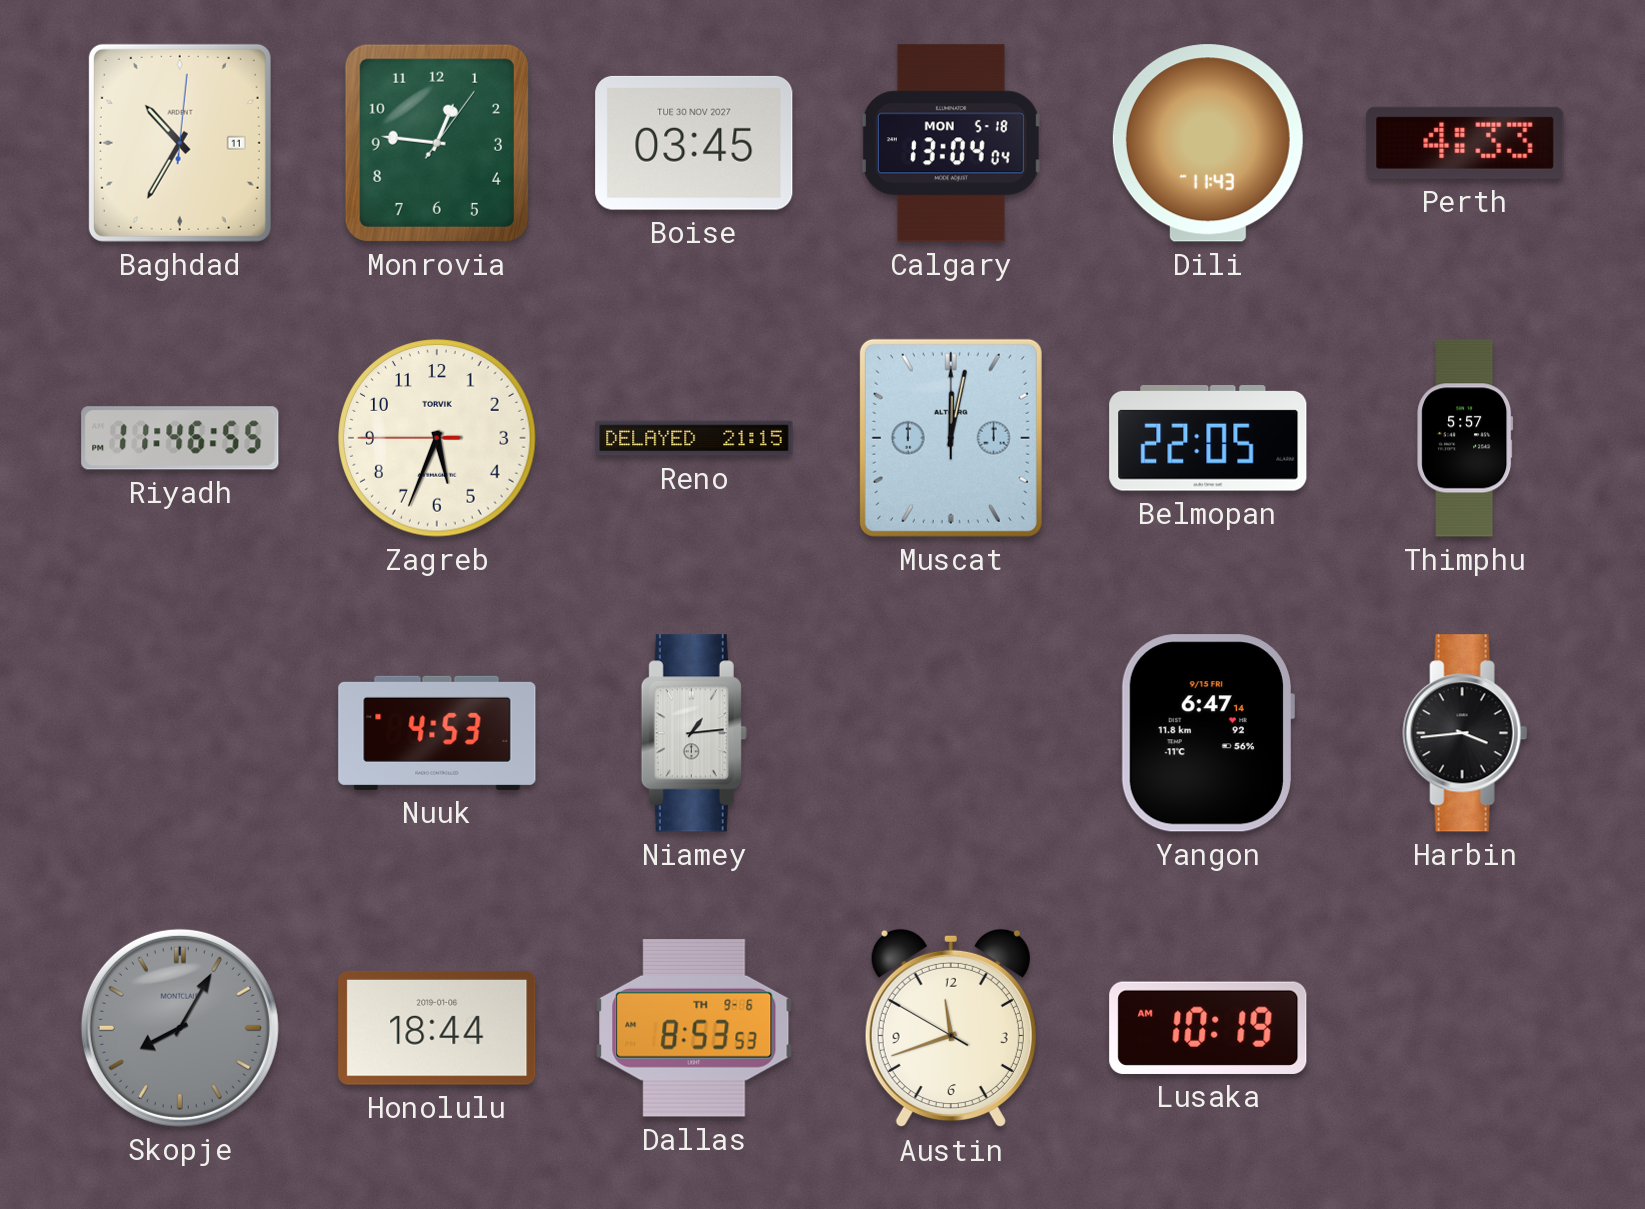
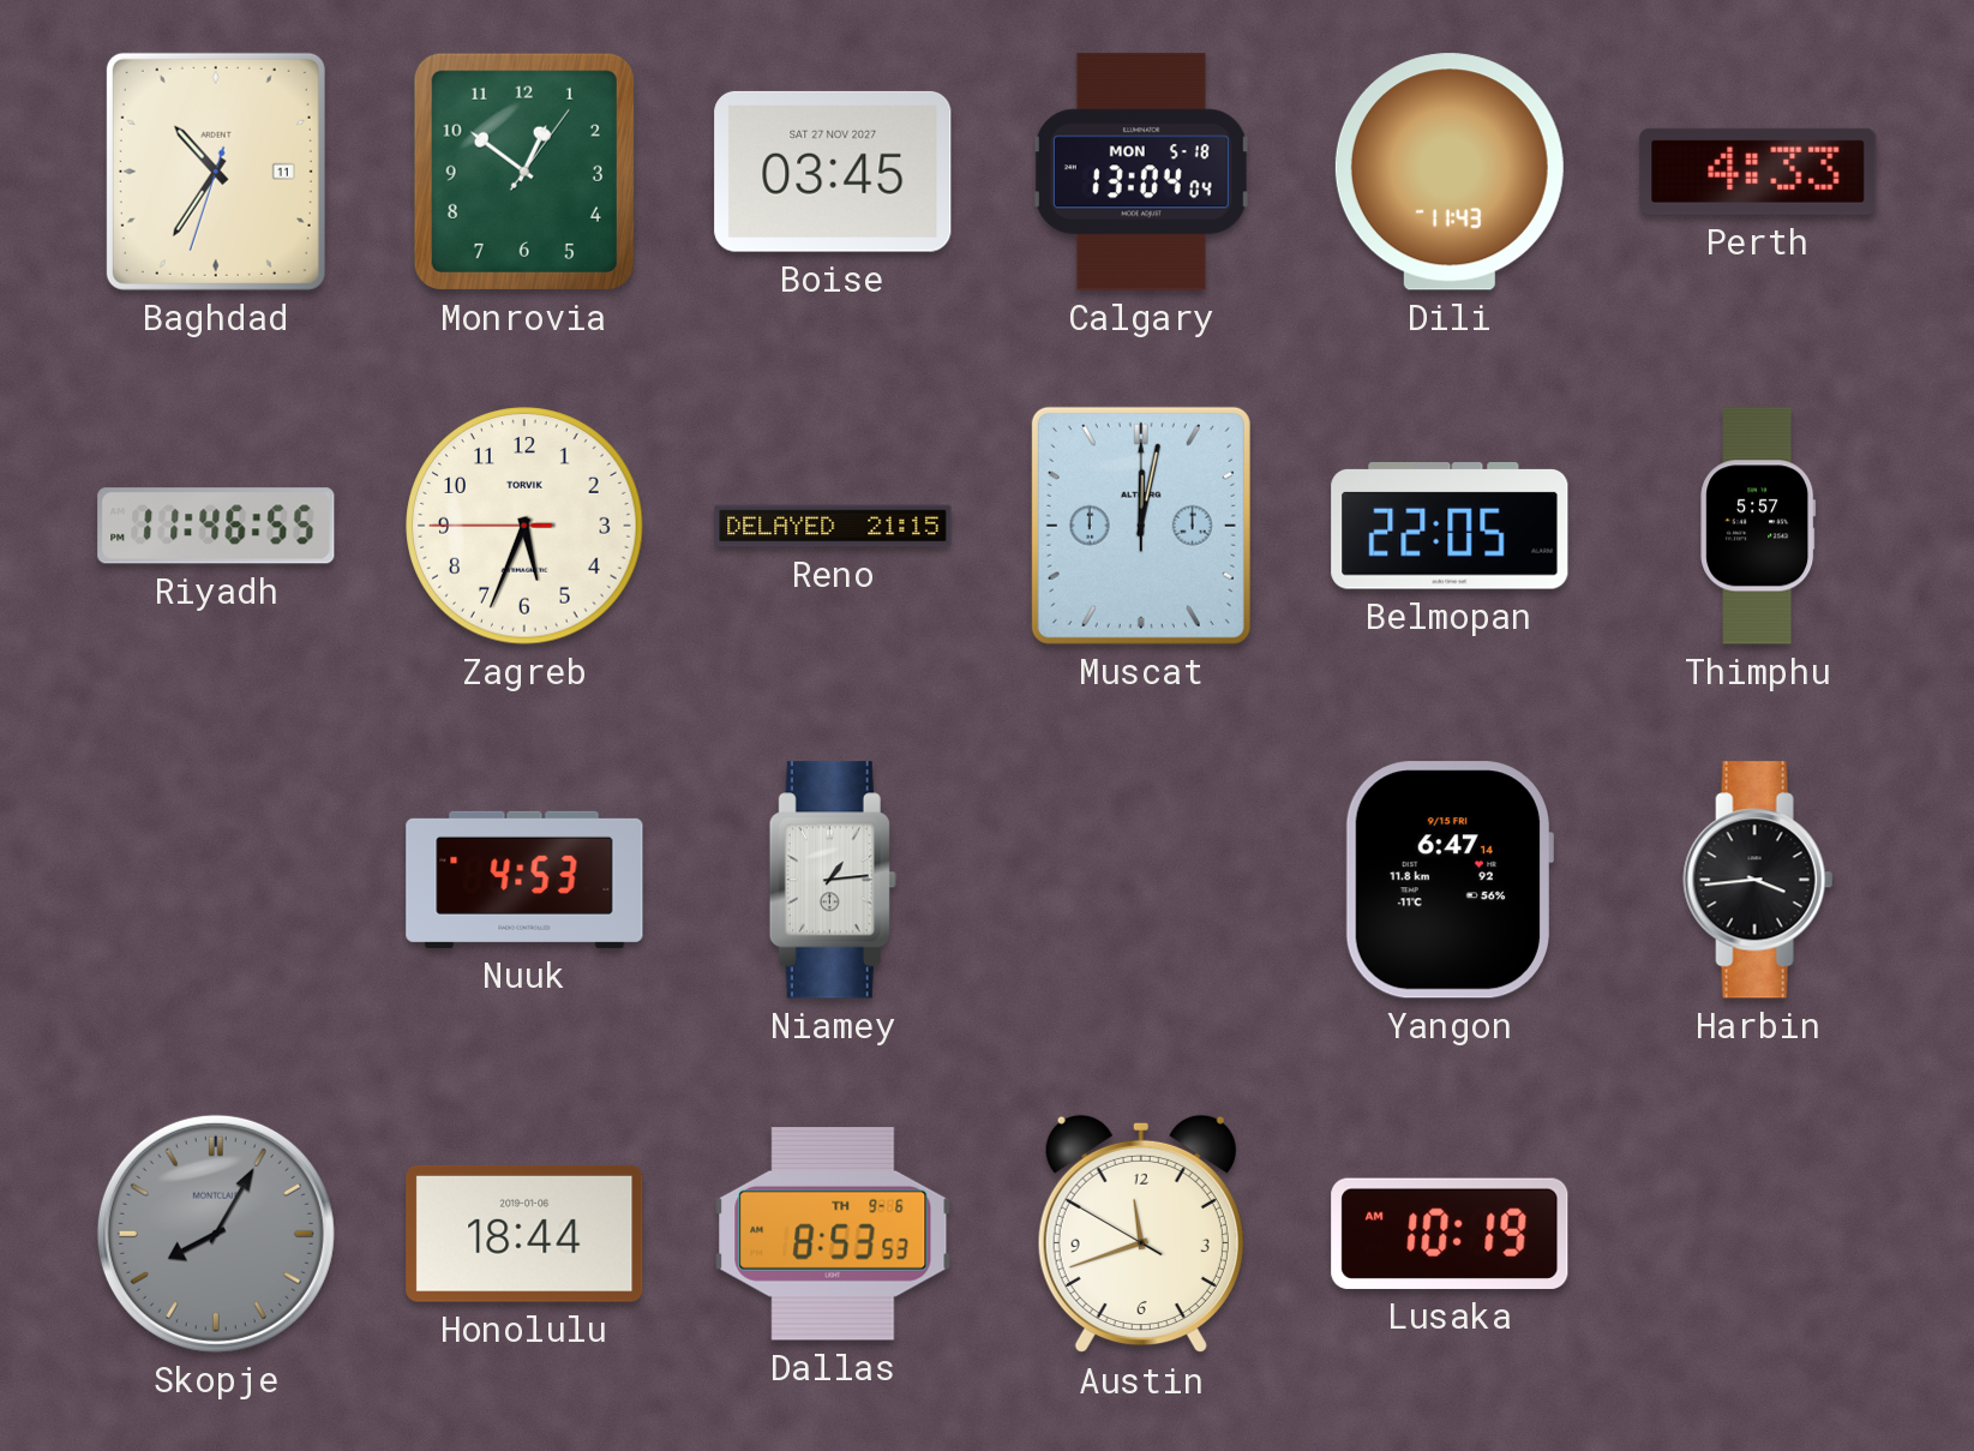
Baghdad: 10:35:01 -> 10:35:33
Monrovia: 12:46 -> 12:51
Boise date: TUE 30 NOV 2027 -> SAT 27 NOV 2027
